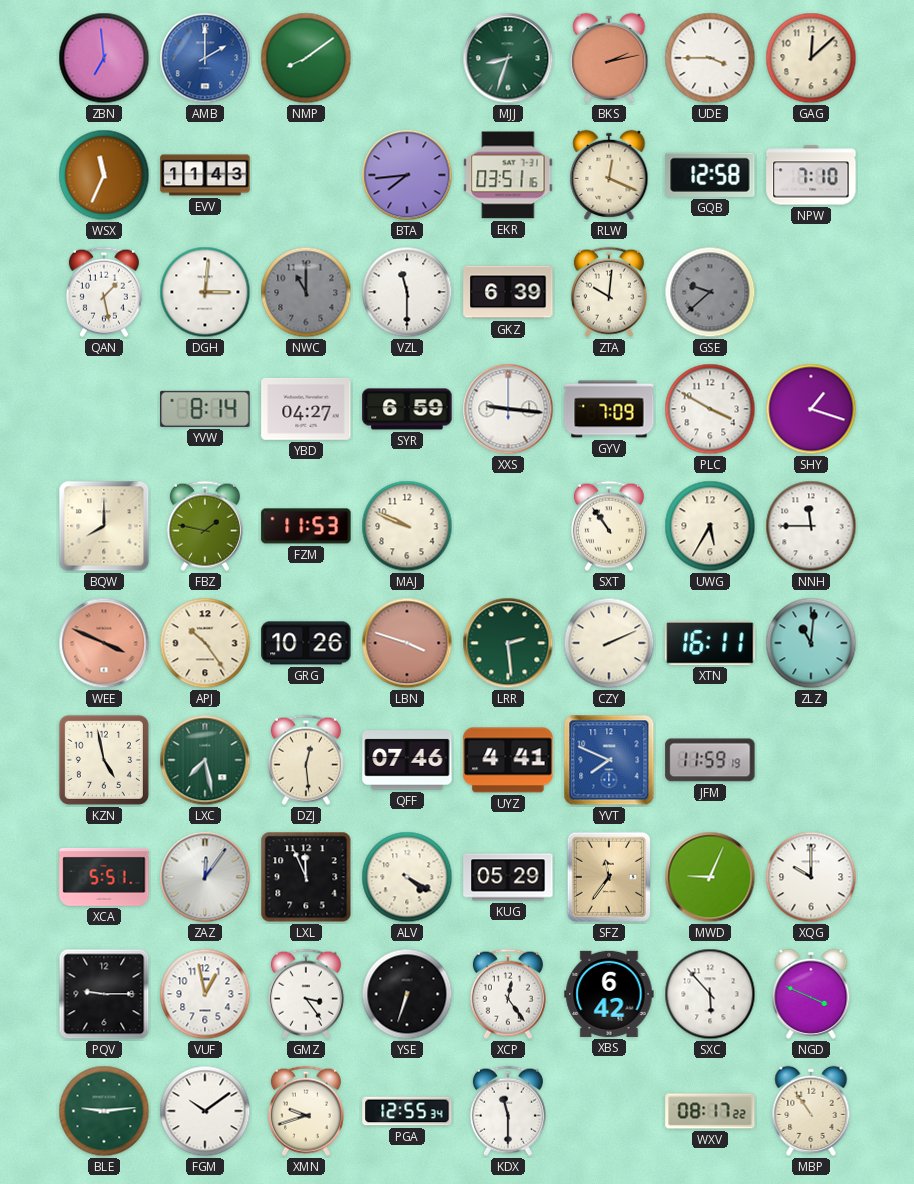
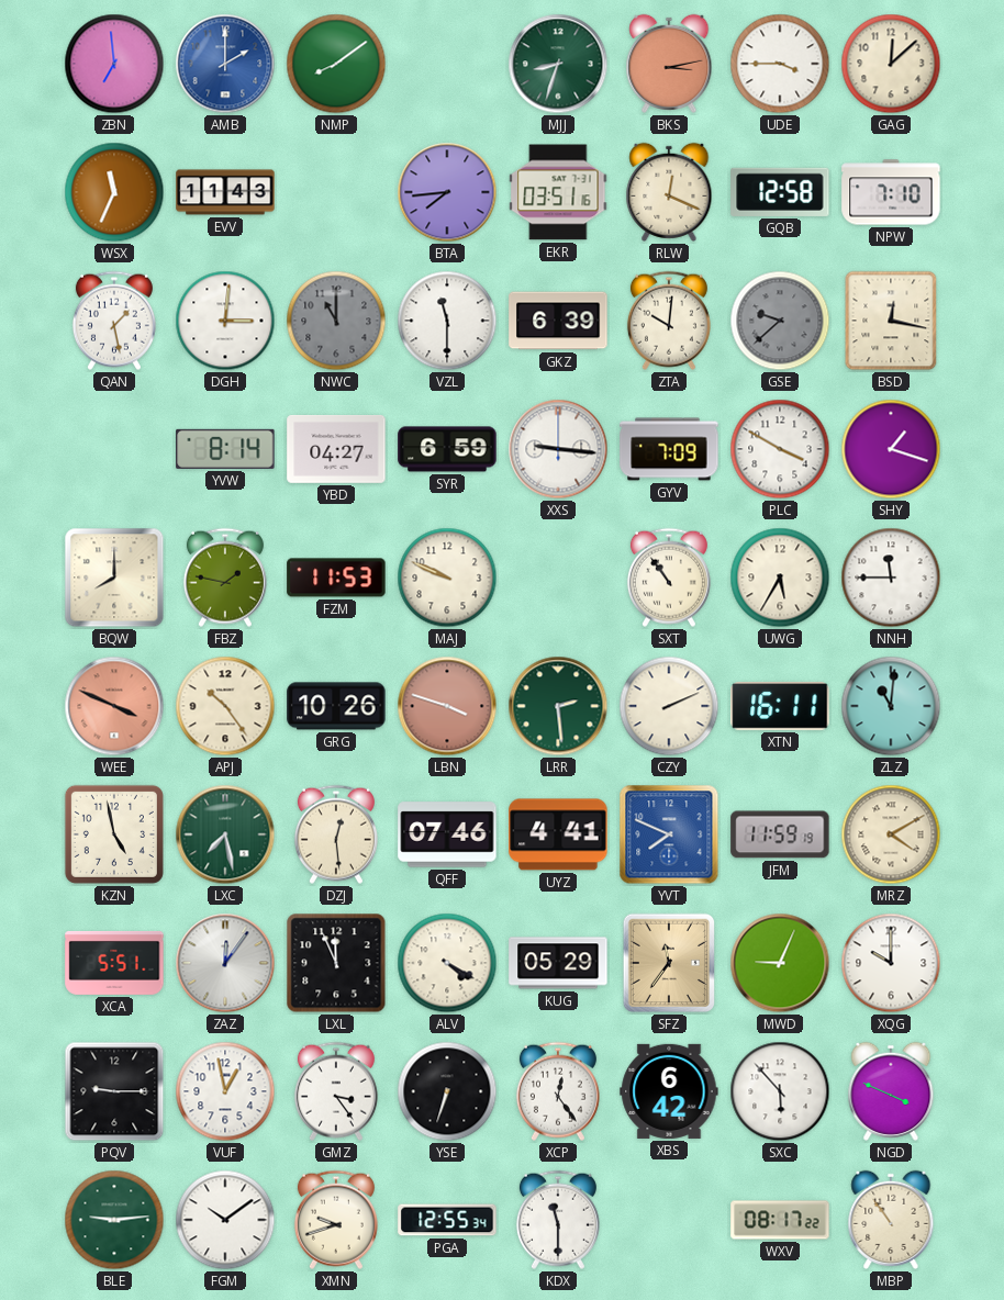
BKS: 2:13 -> 3:13
BSD: none -> 12:17
MRZ: none -> 4:10
